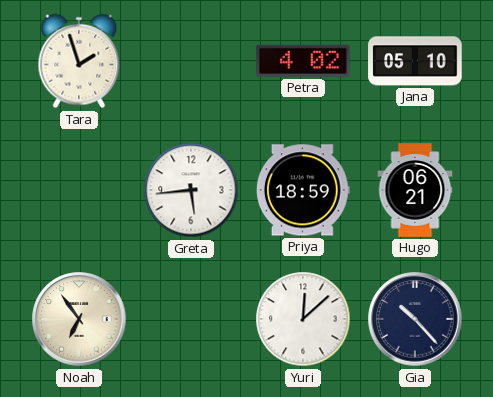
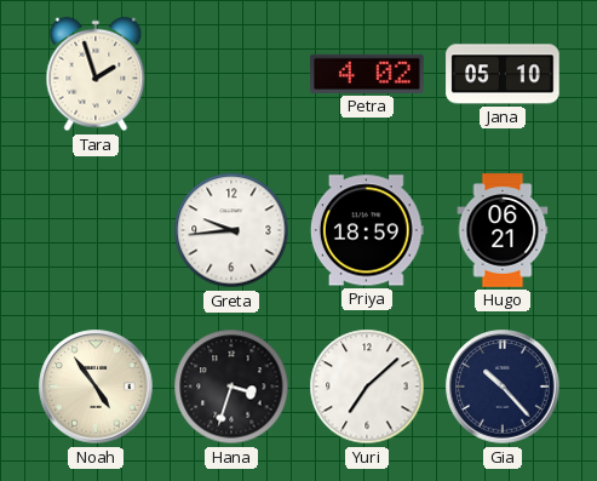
Greta: 5:44 -> 9:44
Noah: 6:54 -> 4:54
Hana: none -> 3:33
Yuri: 12:08 -> 7:08
